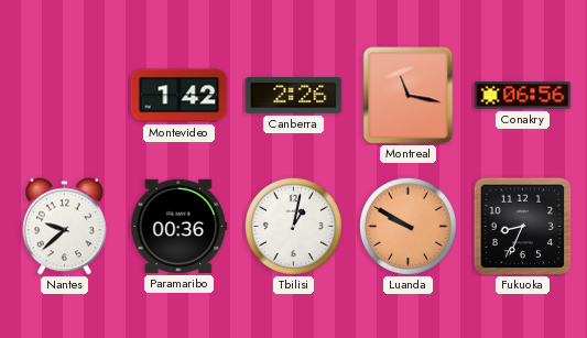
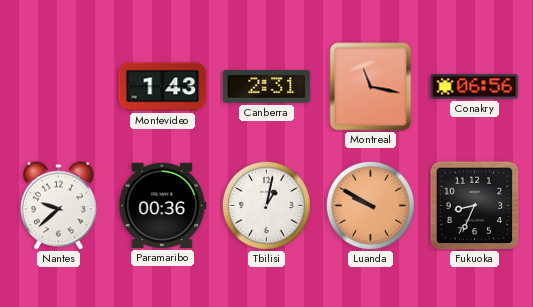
Montevideo: 1:42 -> 1:43
Canberra: 2:26 -> 2:31
